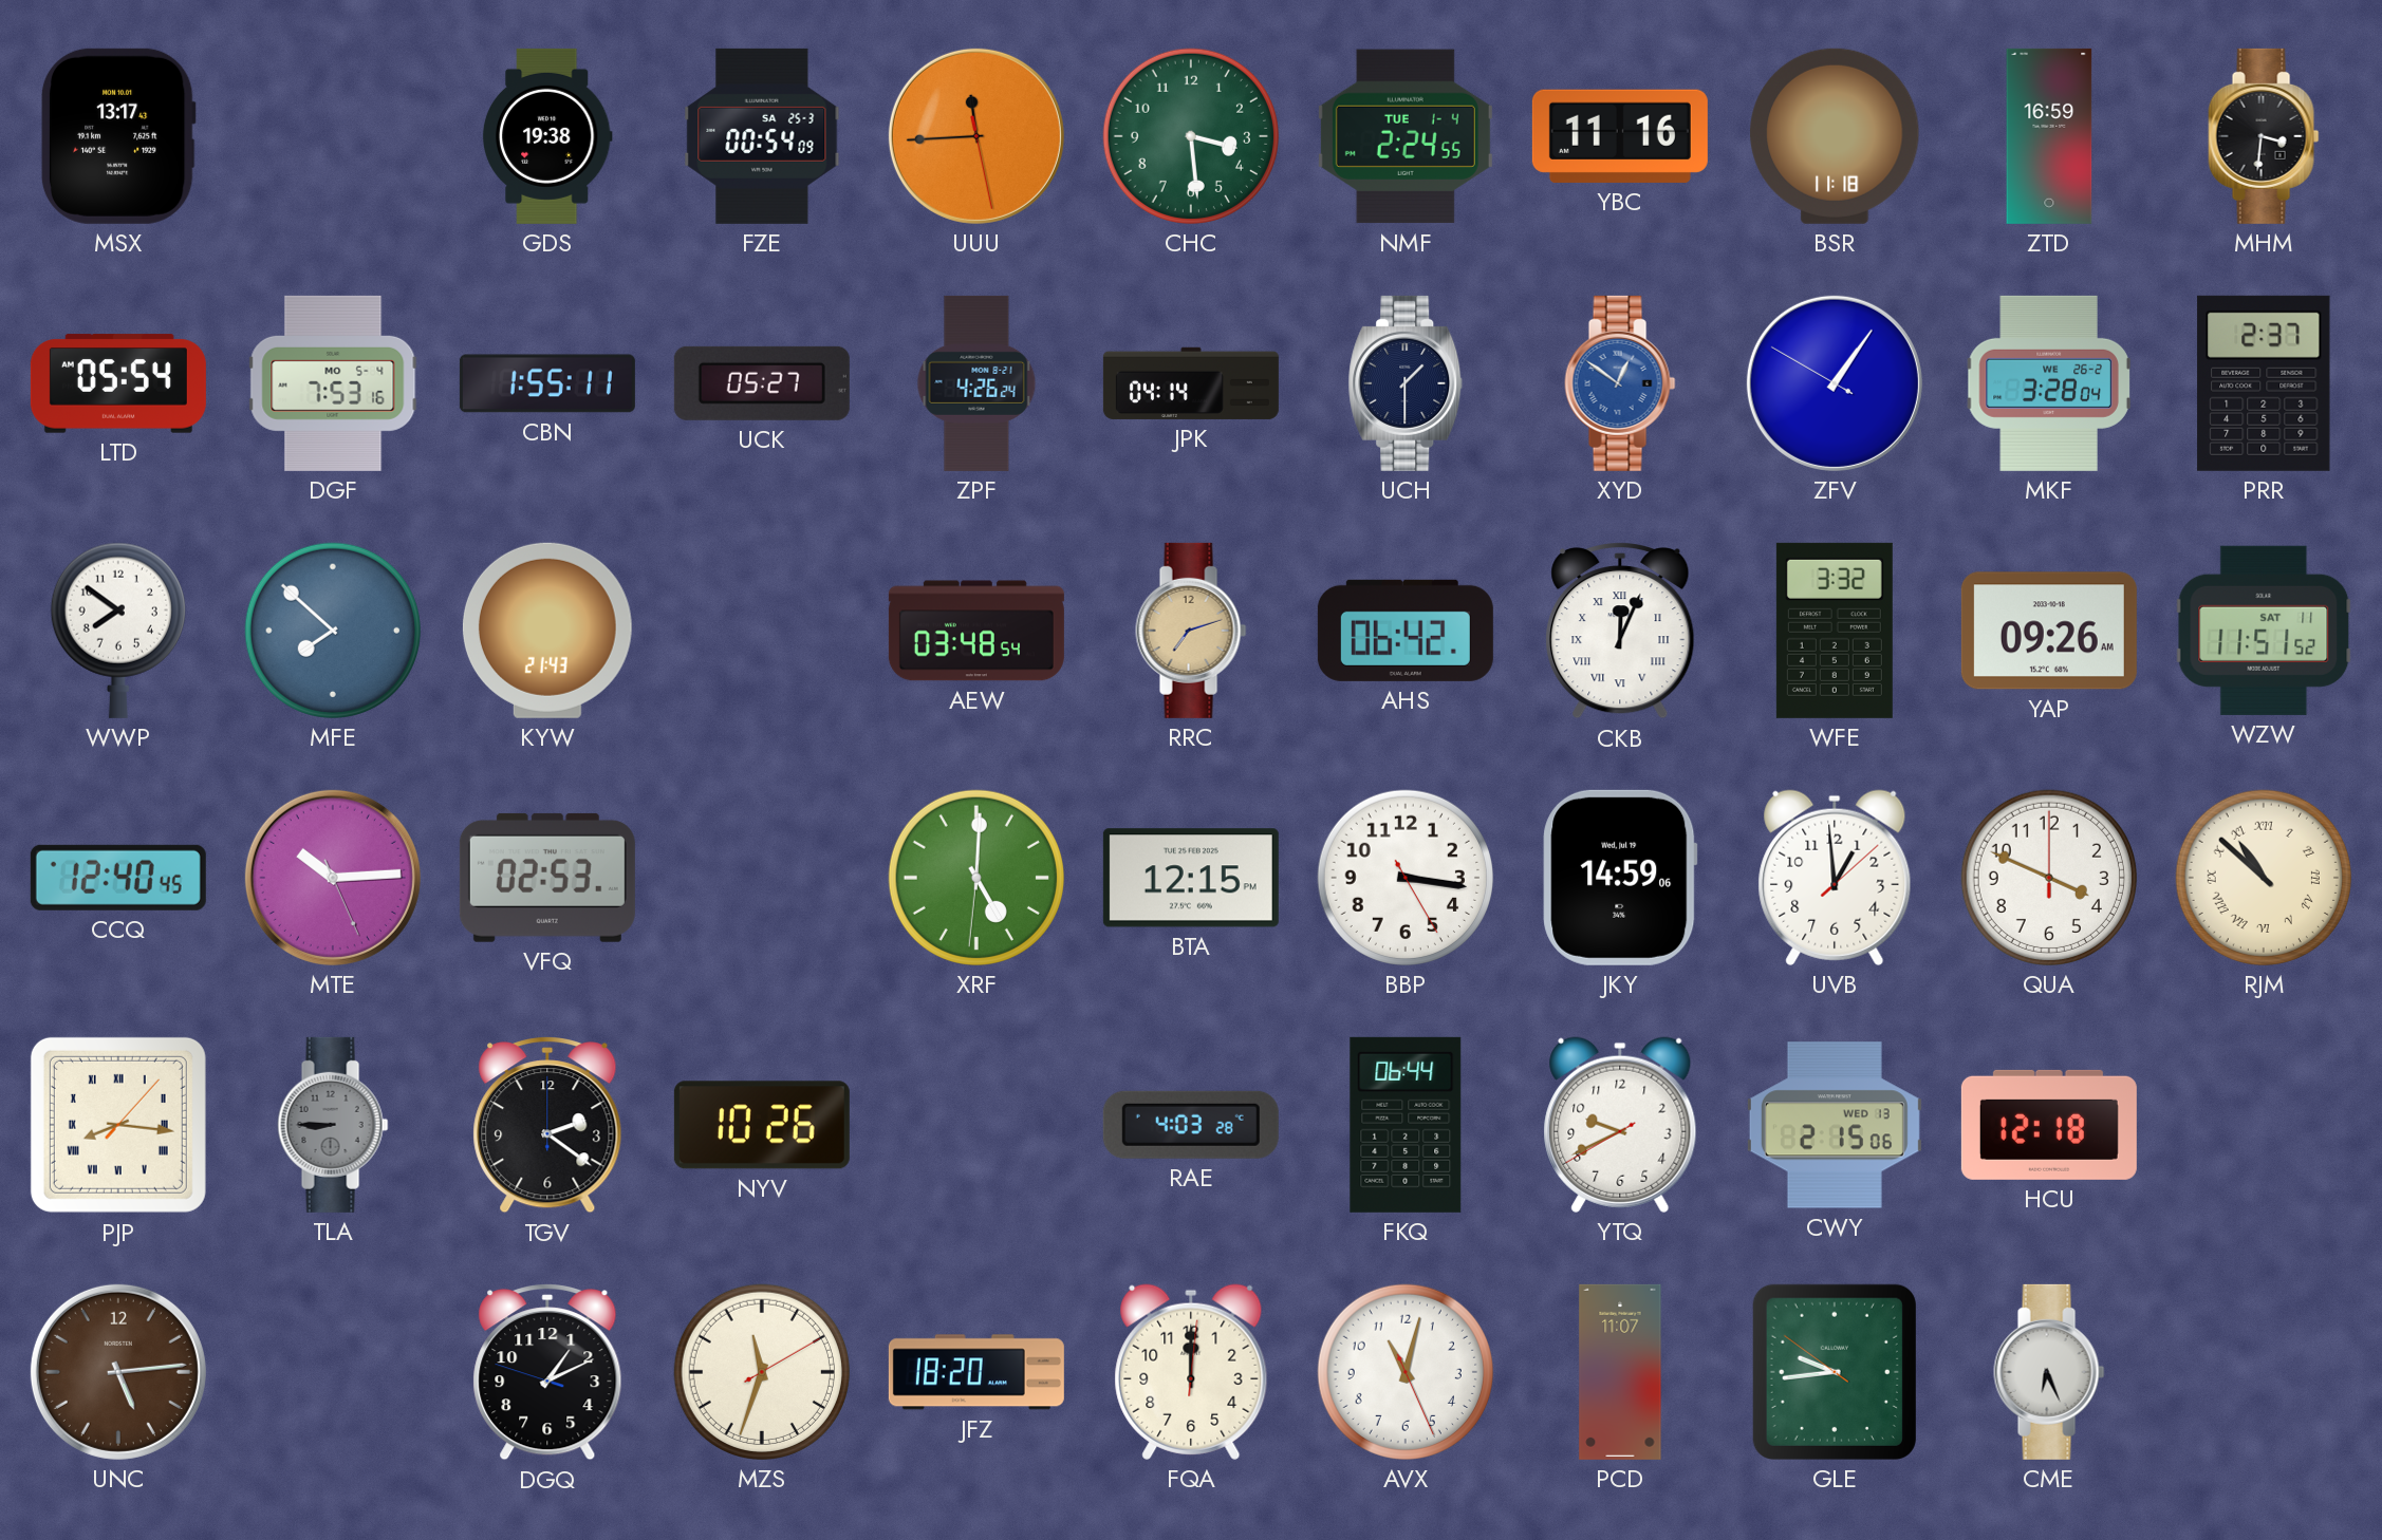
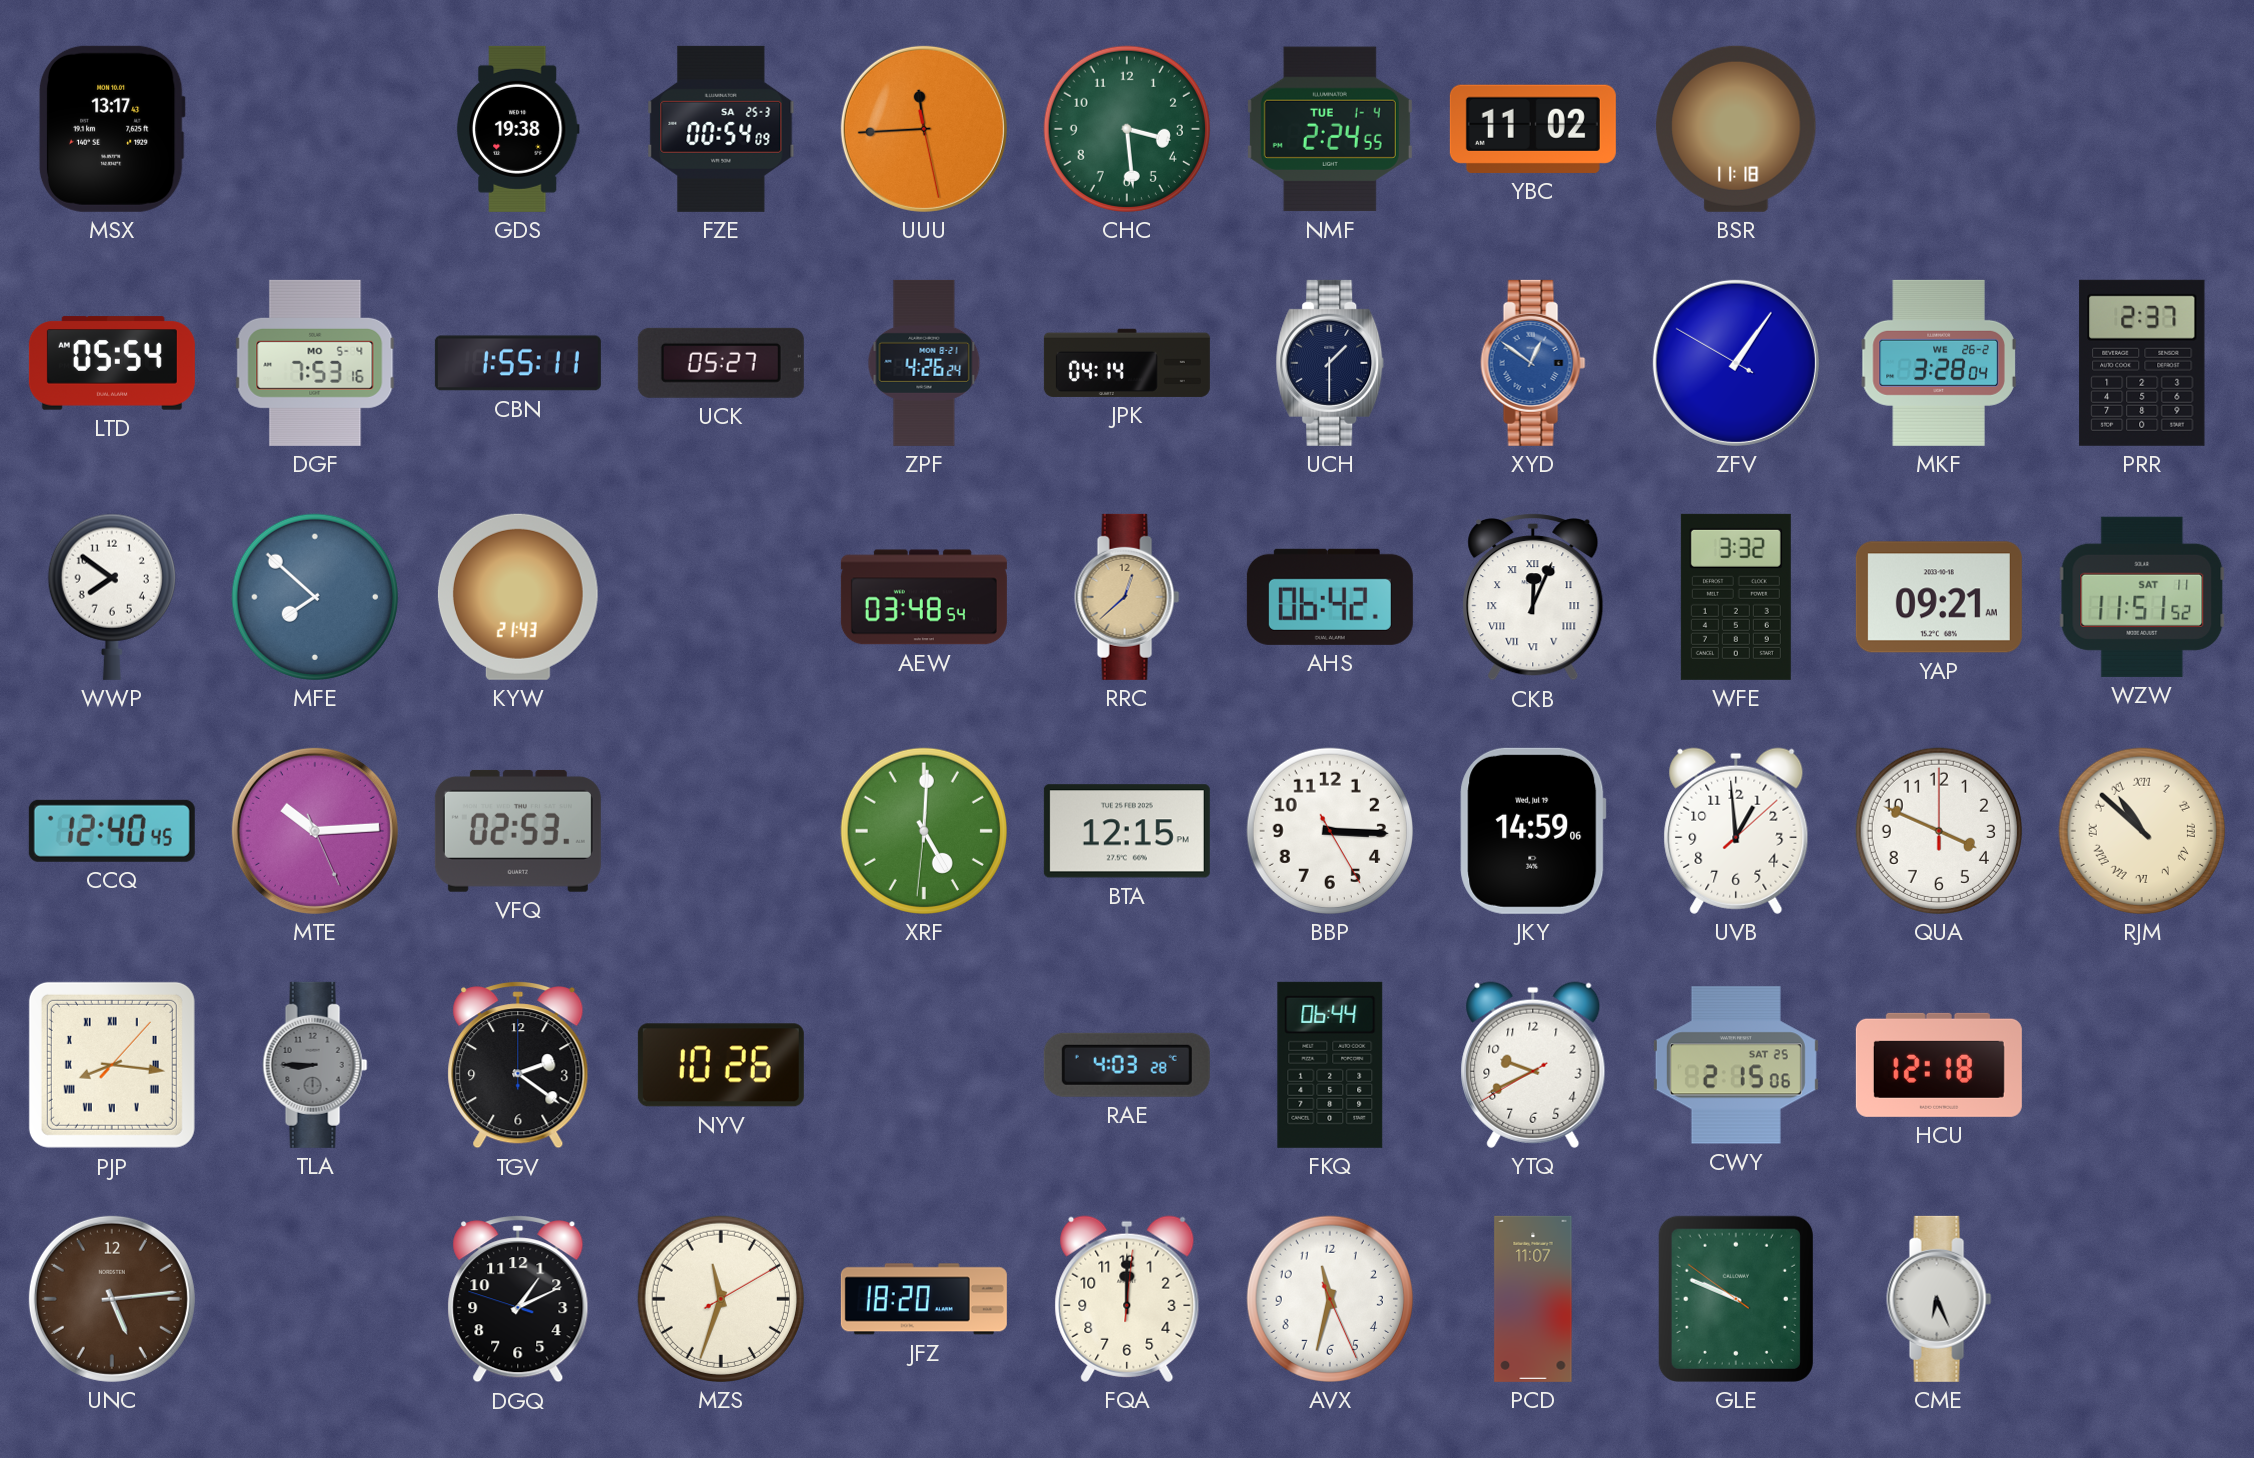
YBC: 11:16 -> 11:02
ZTD: 16:59 -> none
MHM: 3:31 -> none
RRC: 7:12 -> 12:38
YAP: 09:26 -> 09:21
BBP: 3:16 -> 3:15
CWY date: WED 13 -> SAT 25
AVX: 11:02 -> 11:32
GLE: 9:43 -> 9:48
